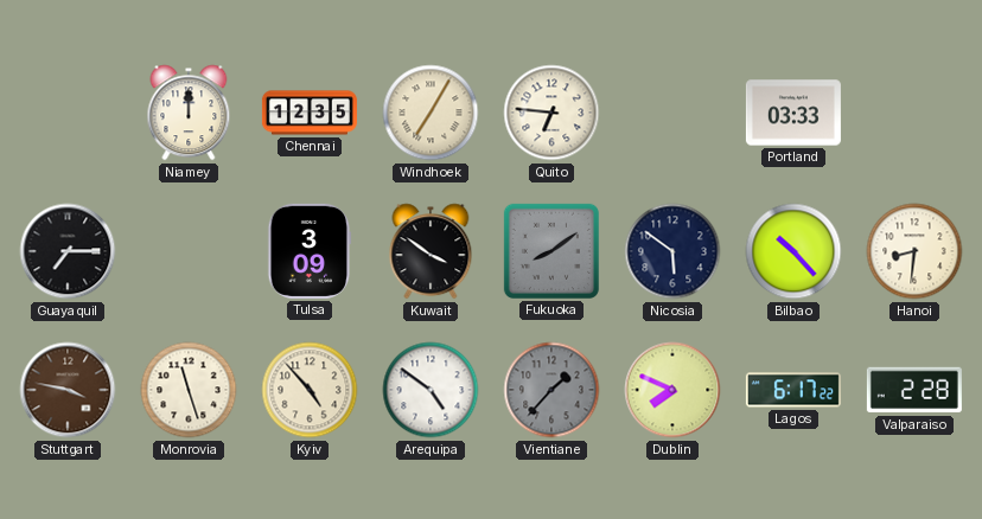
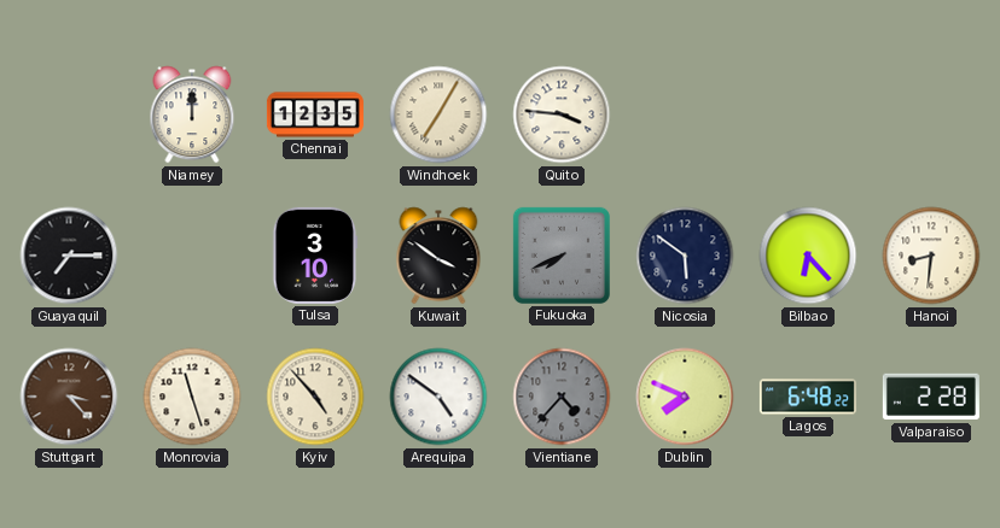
Quito: 6:46 -> 3:46
Portland: 03:33 -> none
Tulsa: 3:09 -> 3:10
Fukuoka: 8:09 -> 7:41
Bilbao: 10:23 -> 6:23
Stuttgart: 3:47 -> 3:23
Vientiane: 1:37 -> 4:37
Lagos: 6:17 -> 6:48
